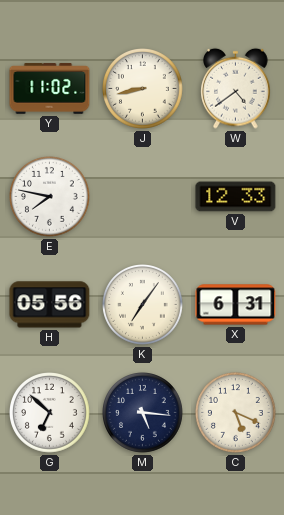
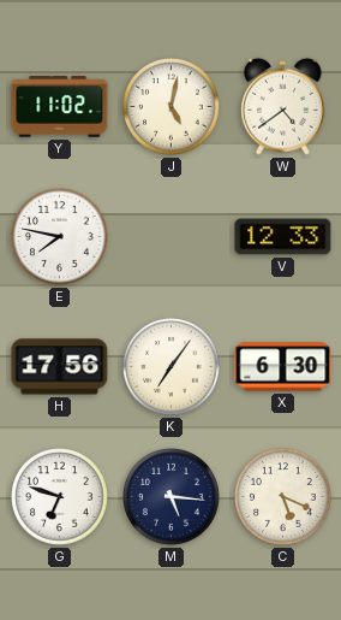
J: 8:43 -> 5:02
H: 05:56 -> 17:56
X: 6:31 -> 6:30
G: 6:52 -> 6:48
